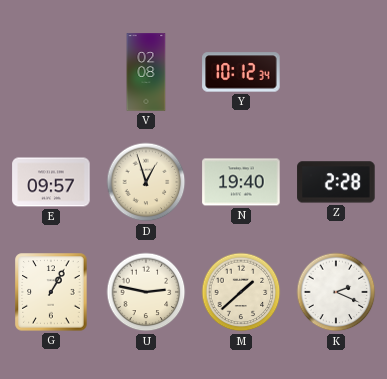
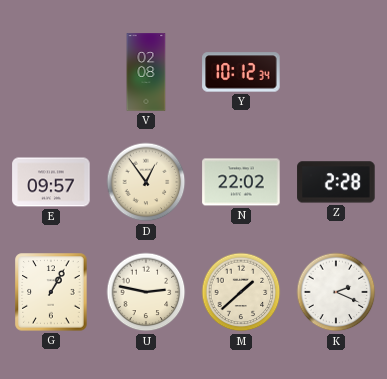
D: 12:57 -> 12:54
N: 19:40 -> 22:02
